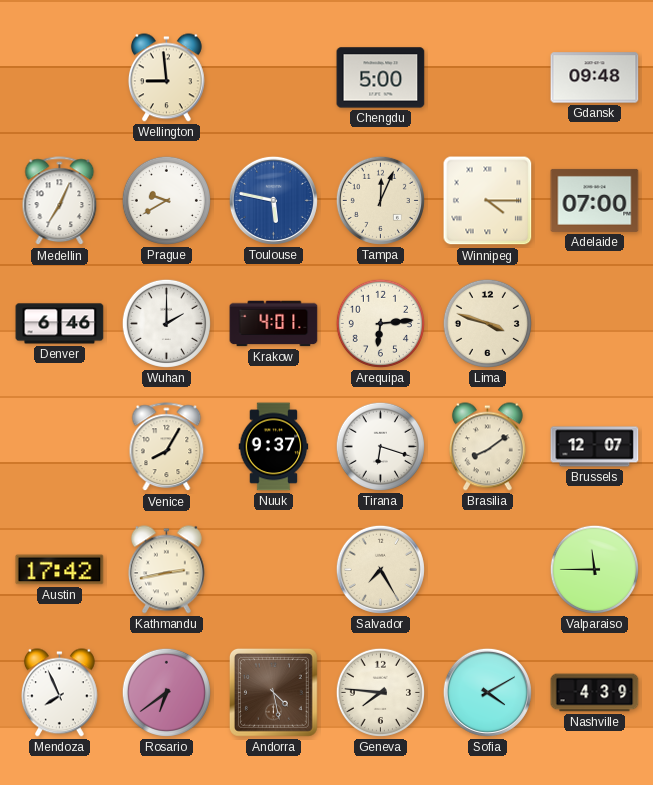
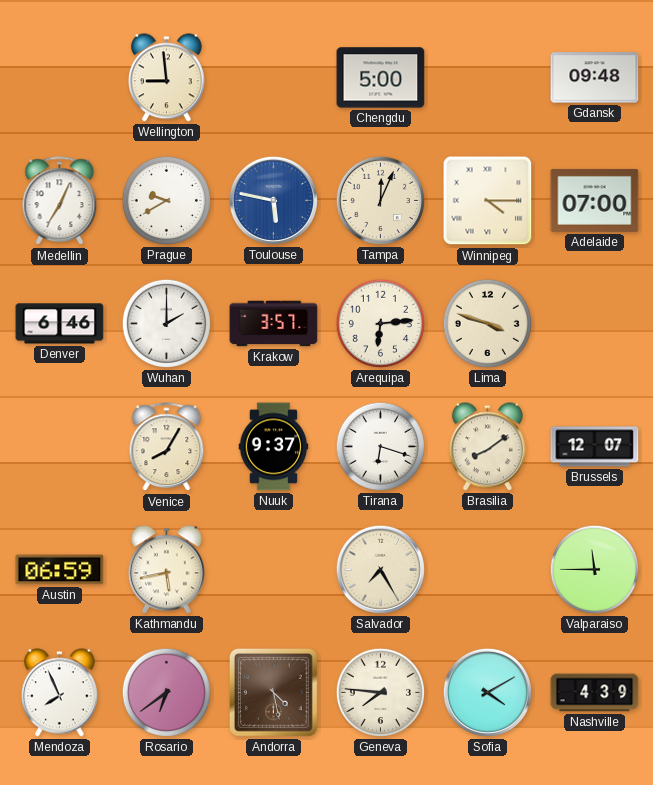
Krakow: 4:01 -> 3:57
Austin: 17:42 -> 06:59
Kathmandu: 2:43 -> 5:43
